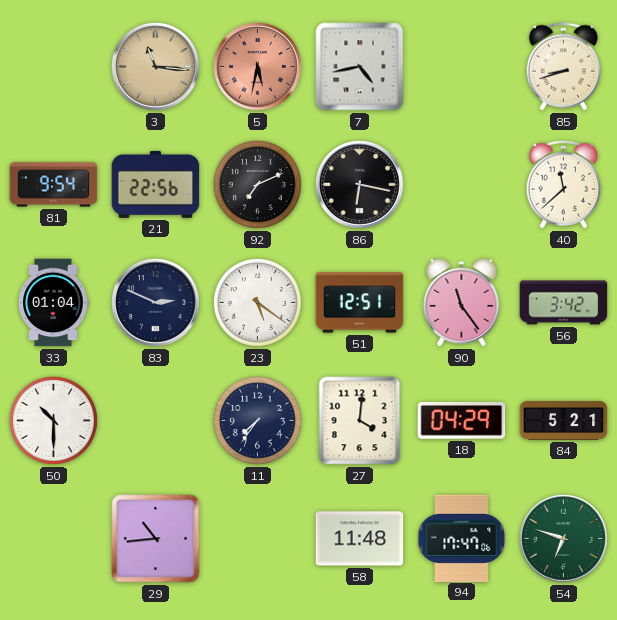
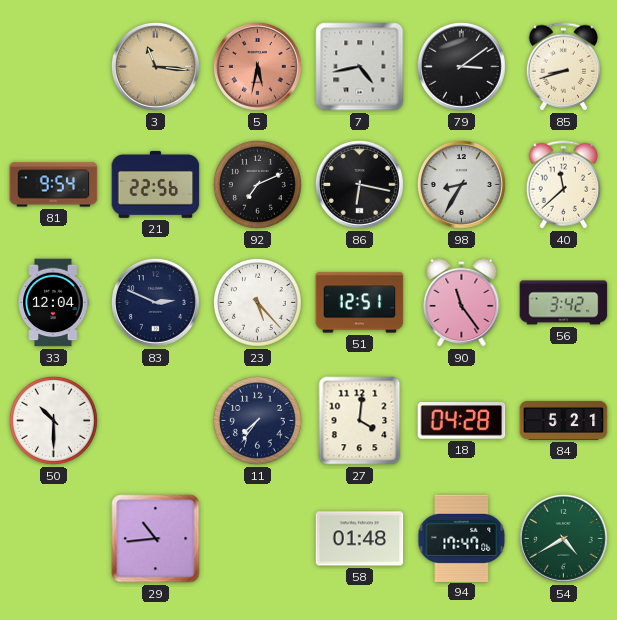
79: none -> 3:09
98: none -> 8:35
33: 01:04 -> 12:04
23: 5:21 -> 5:23
18: 04:29 -> 04:28
58: 11:48 -> 01:48
54: 6:48 -> 4:40
